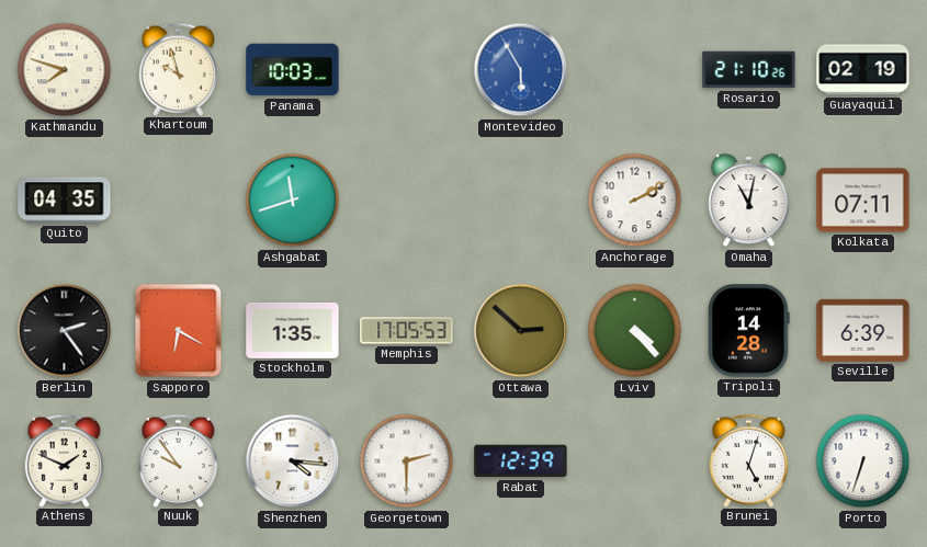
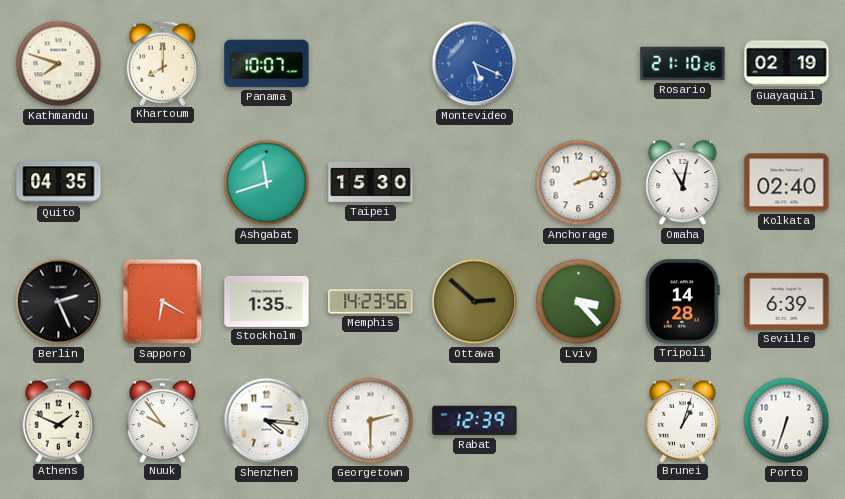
Khartoum: 9:57 -> 8:00
Panama: 10:03 -> 10:07
Montevideo: 5:55 -> 5:19
Taipei: none -> 15:30
Anchorage: 2:10 -> 2:12
Kolkata: 07:11 -> 02:40
Berlin: 2:24 -> 2:26
Memphis: 17:05 -> 14:23
Lviv: 4:23 -> 3:23
Brunei: 5:03 -> 1:03
